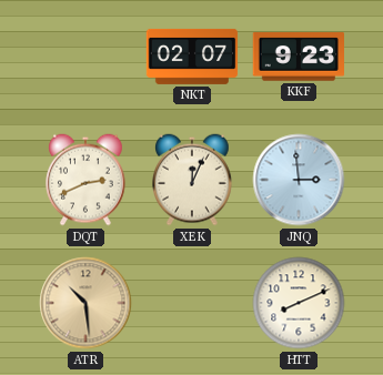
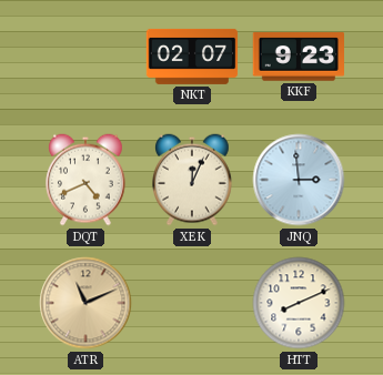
DQT: 2:41 -> 4:41
ATR: 10:29 -> 11:11
